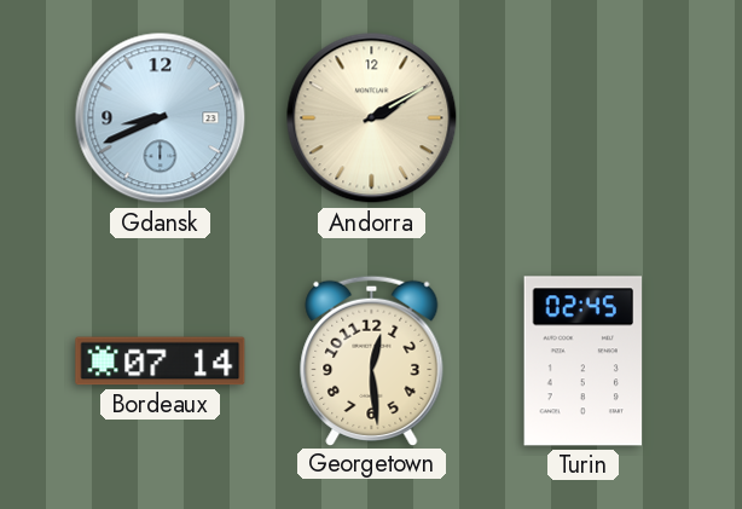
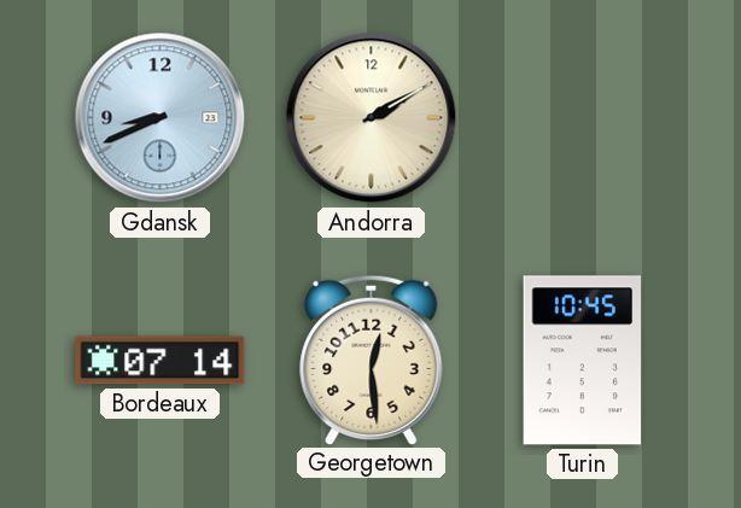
Turin: 02:45 -> 10:45
